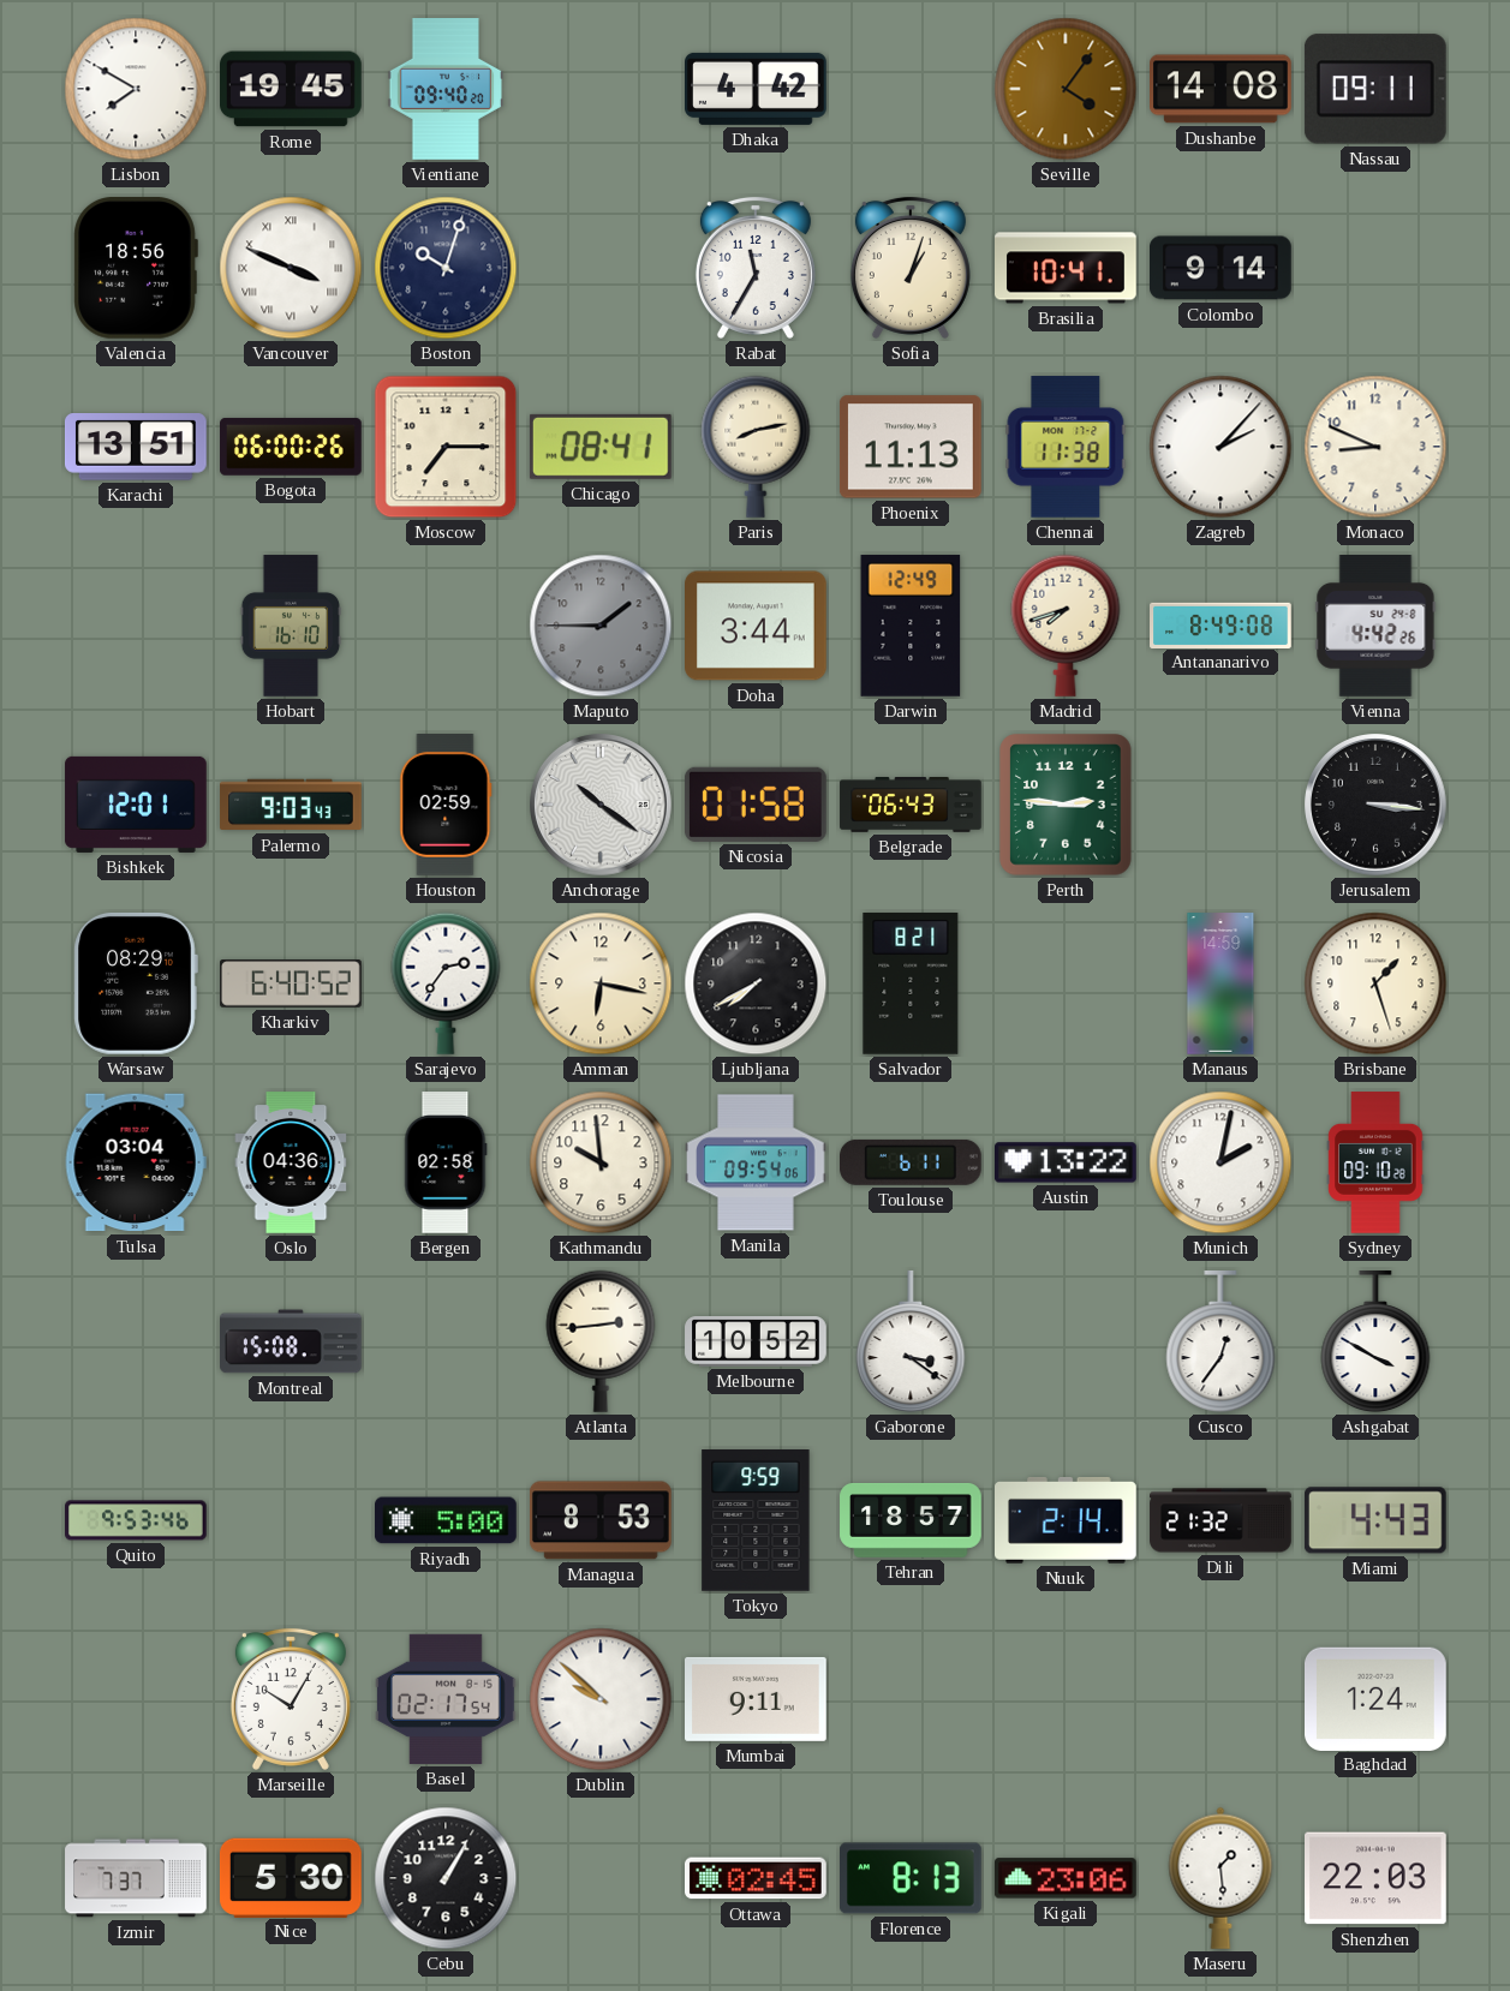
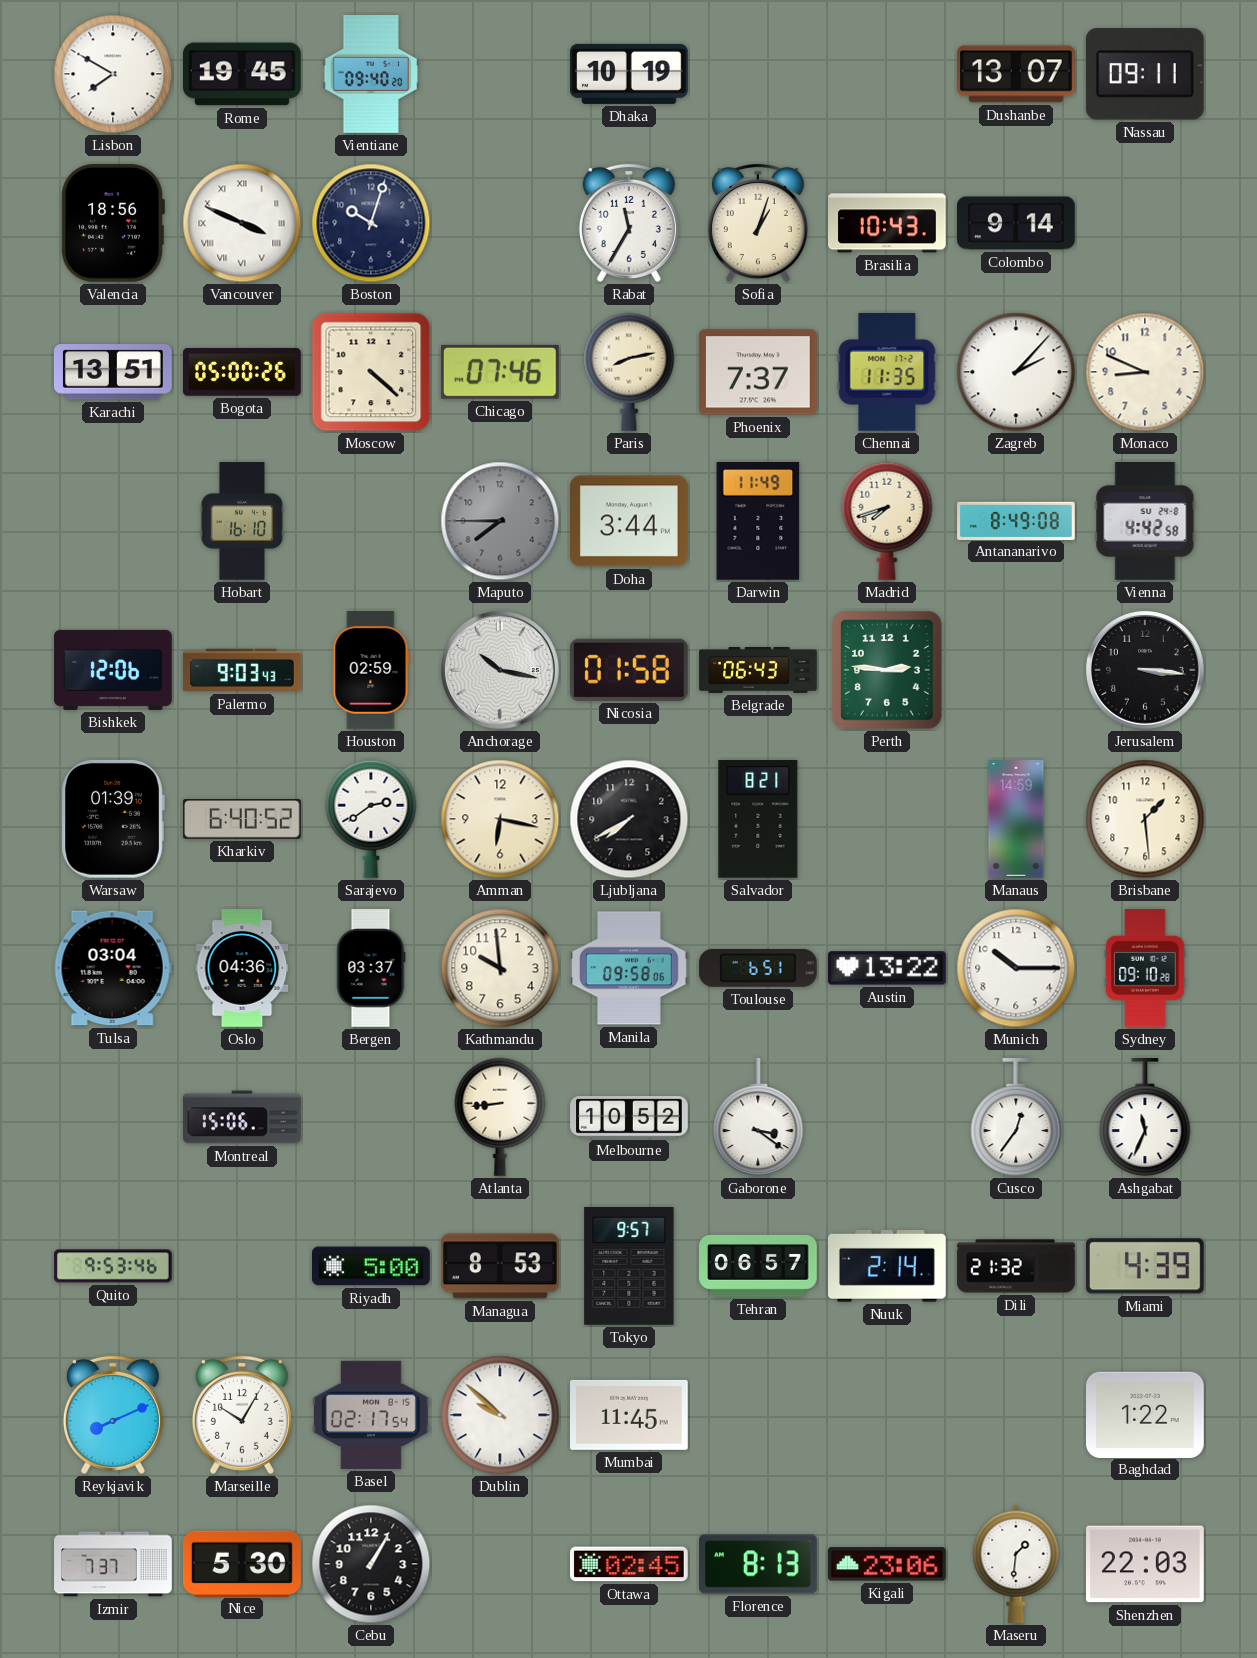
Dhaka: 4:42 -> 10:19
Seville: 4:06 -> none
Dushanbe: 14:08 -> 13:07
Brasilia: 10:41 -> 10:43
Bogota: 06:00 -> 05:00
Moscow: 7:15 -> 4:22
Chicago: 08:41 -> 07:46
Phoenix: 11:13 -> 7:37
Chennai: 11:38 -> 11:35
Maputo: 1:45 -> 7:45
Darwin: 12:49 -> 11:49
Vienna: 4:42:26 -> 4:42:58
Bishkek: 12:01 -> 12:06
Anchorage: 10:21 -> 10:17
Warsaw: 08:29 -> 01:39
Sarajevo: 2:36 -> 2:39
Brisbane: 1:27 -> 1:29
Bergen: 02:58 -> 03:37
Manila: 09:54 -> 09:58
Toulouse: 6:11 -> 6:51
Munich: 2:02 -> 10:15
Montreal: 15:08 -> 15:06
Atlanta: 2:44 -> 8:44
Ashgabat: 3:50 -> 11:34
Tokyo: 9:59 -> 9:57
Tehran: 18:57 -> 06:57
Miami: 4:43 -> 4:39
Reykjavik: none -> 8:11
Mumbai: 9:11 -> 11:45
Baghdad: 1:24 -> 1:22
Maseru: 1:29 -> 1:31
